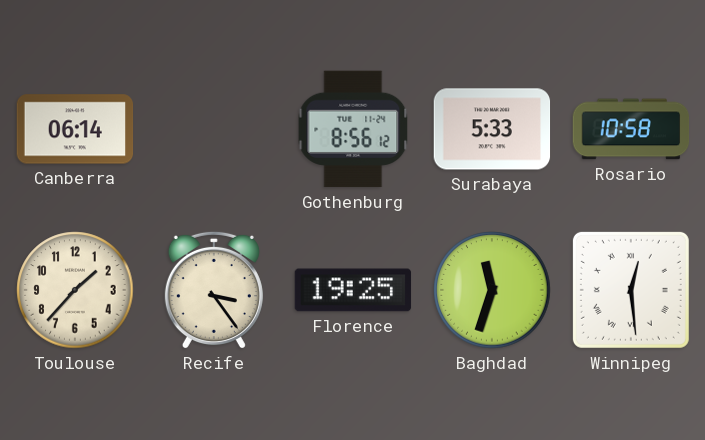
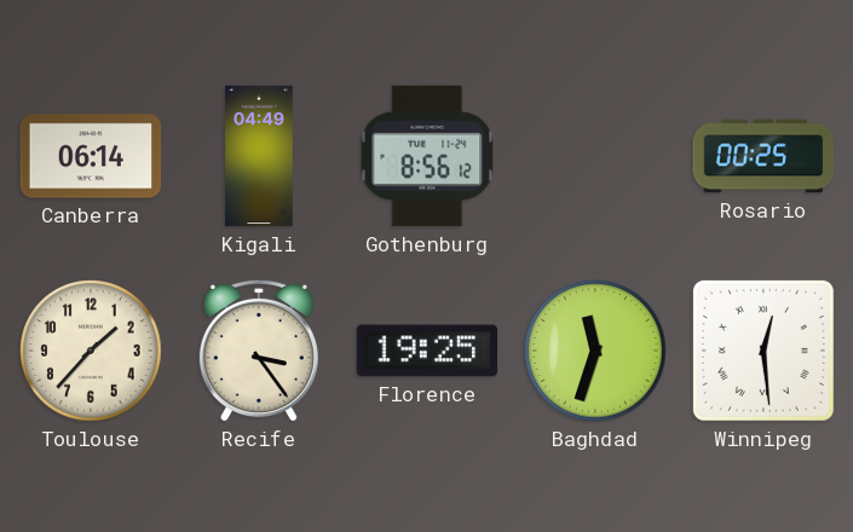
Kigali: none -> 04:49
Surabaya: 5:33 -> none
Rosario: 10:58 -> 00:25
